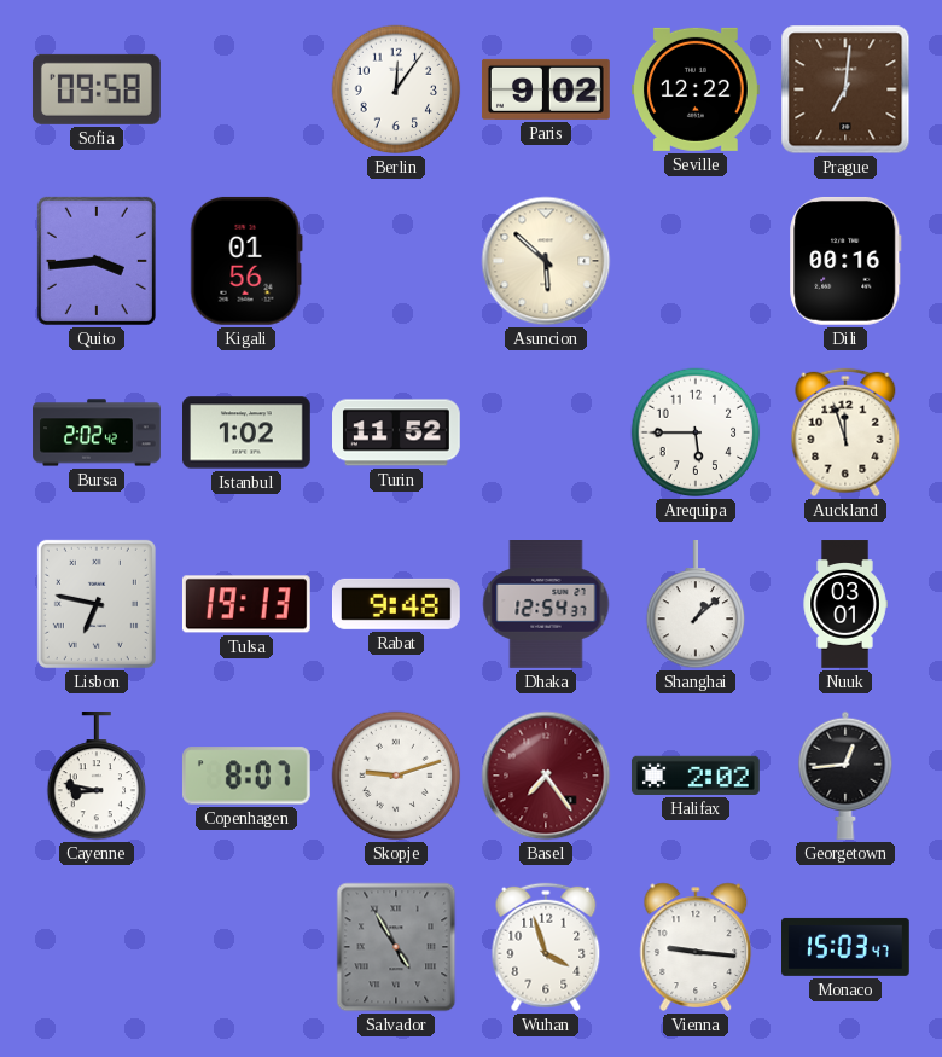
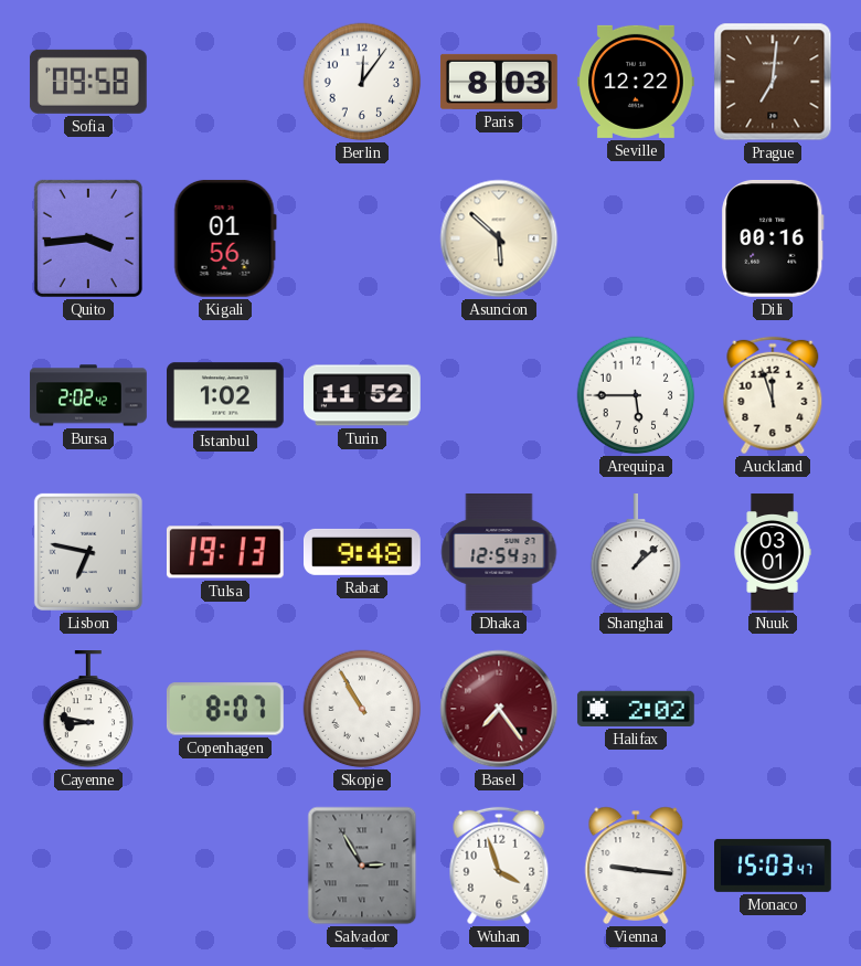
Paris: 9:02 -> 8:03
Skopje: 9:12 -> 10:55
Georgetown: 12:44 -> none
Salvador: 4:55 -> 2:55
